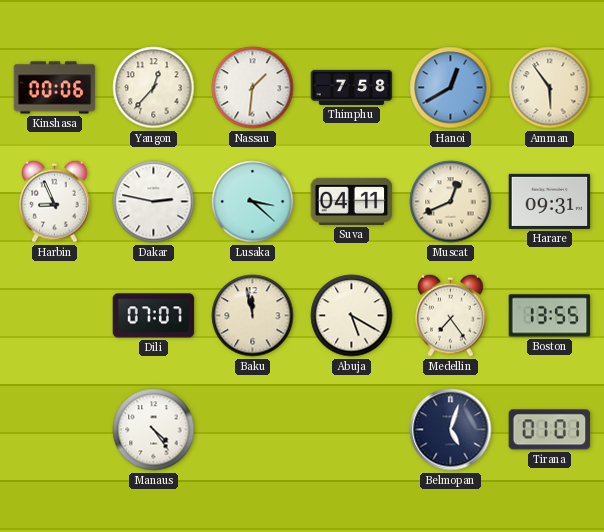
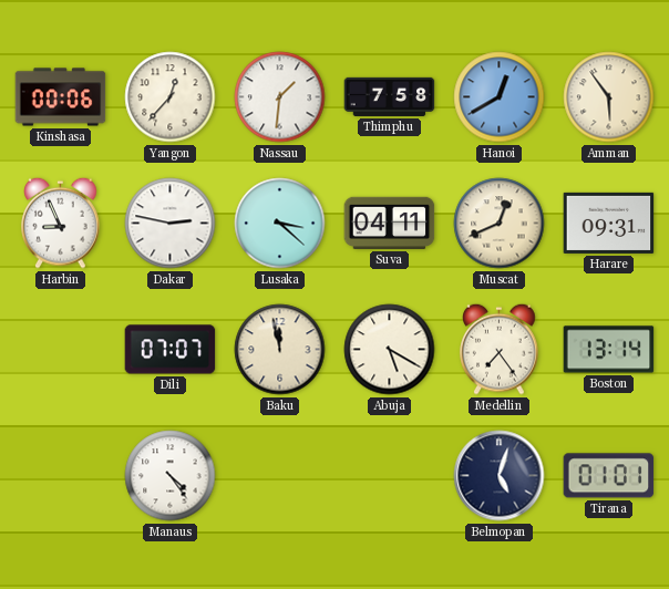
Boston: 13:55 -> 13:14
